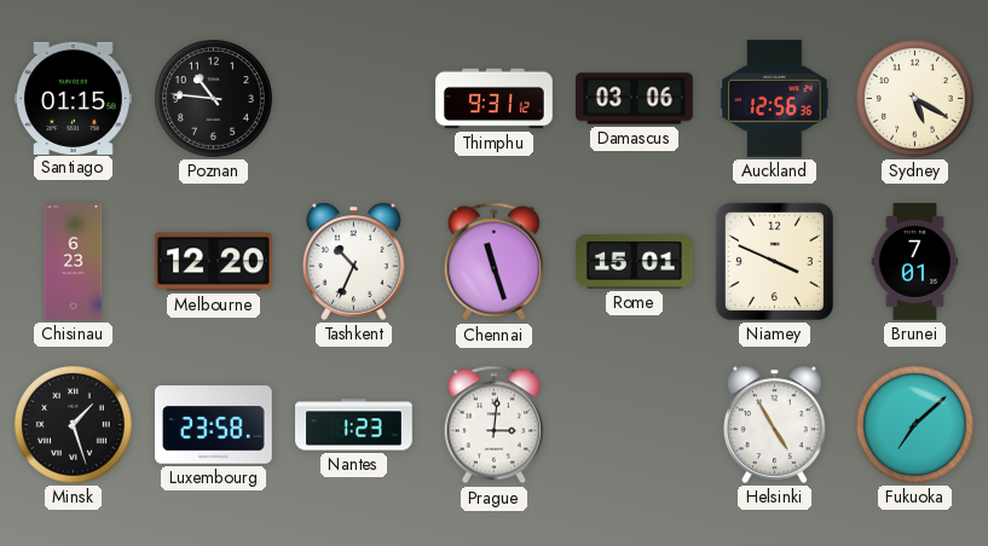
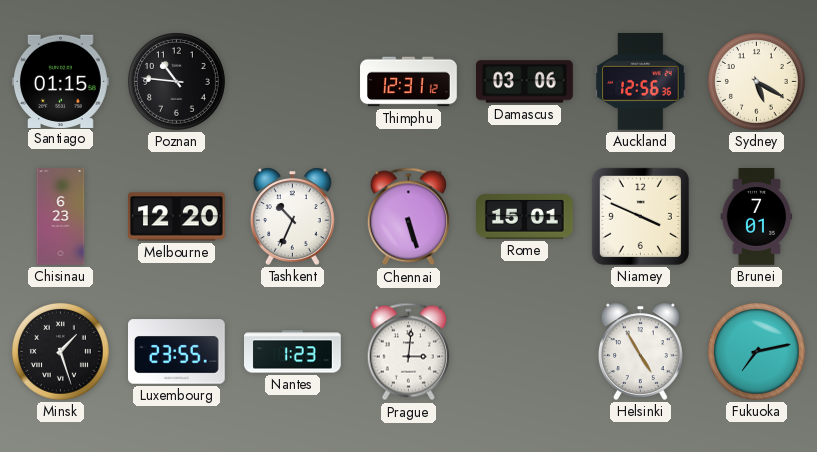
Thimphu: 9:31 -> 12:31
Chennai: 11:27 -> 5:27
Luxembourg: 23:58 -> 23:55
Fukuoka: 7:08 -> 7:13
